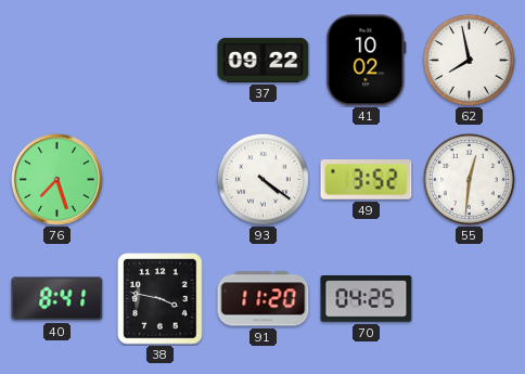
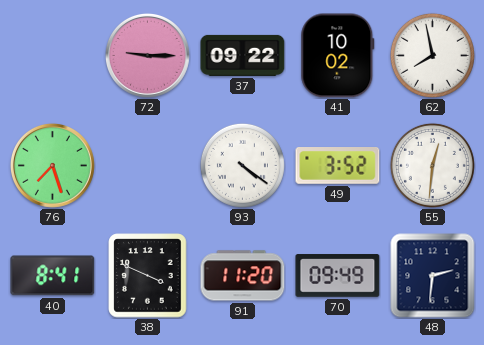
72: none -> 9:15
38: 3:47 -> 3:49
70: 04:25 -> 09:49
48: none -> 2:31
